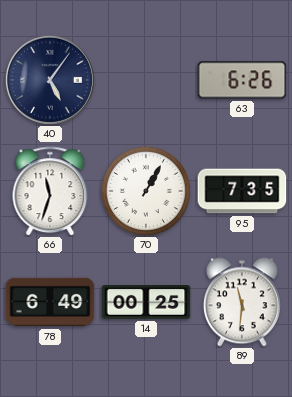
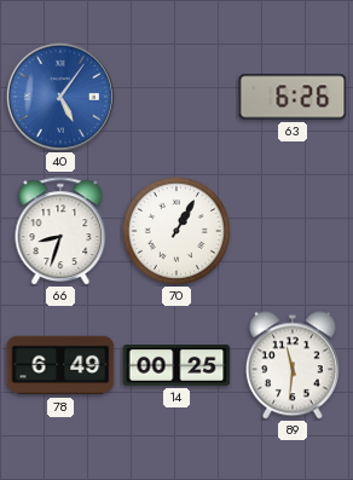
40 dial: navy -> blue
66: 11:33 -> 8:33
95: 7:35 -> none
